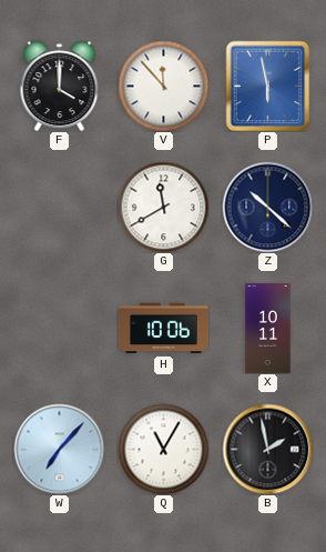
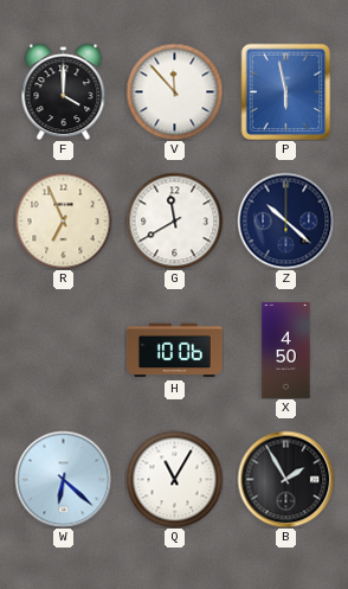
R: none -> 6:56
X: 10:11 -> 4:50
W: 7:07 -> 6:22
B: 1:58 -> 1:55
